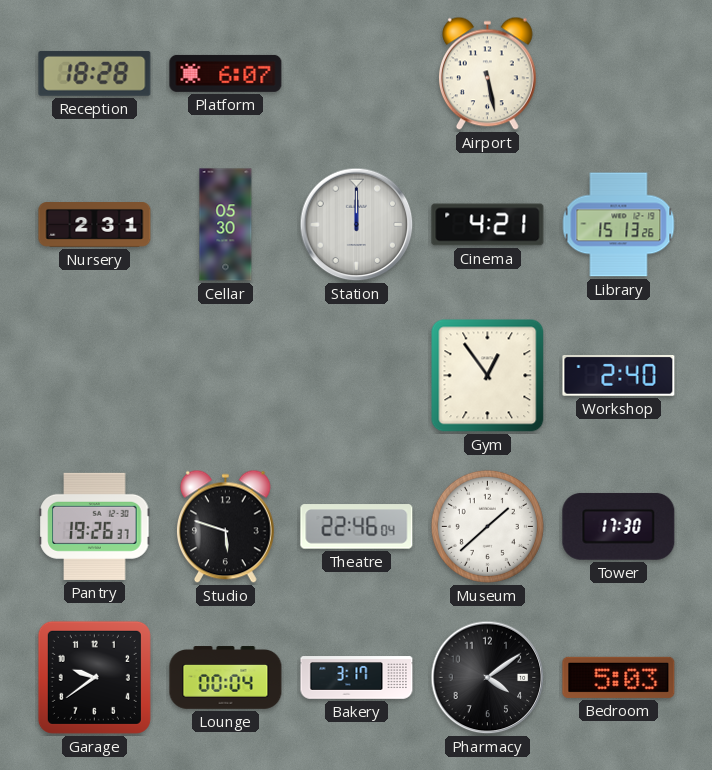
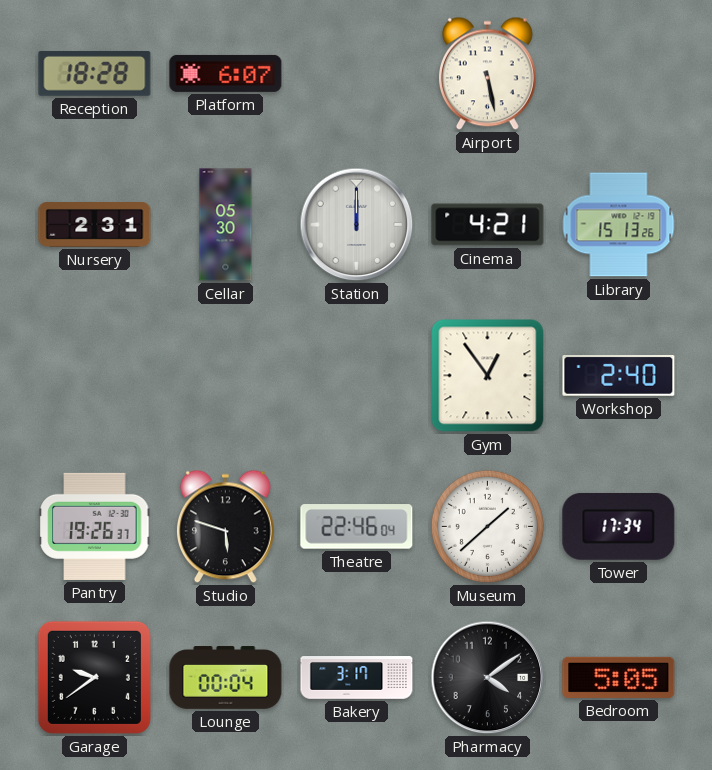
Tower: 17:30 -> 17:34
Bedroom: 5:03 -> 5:05
